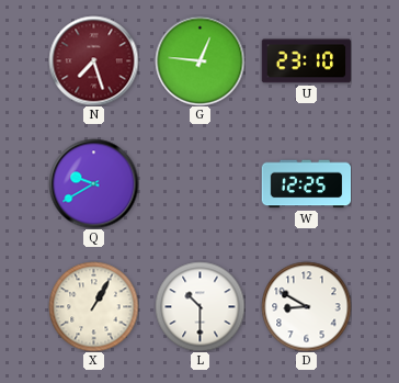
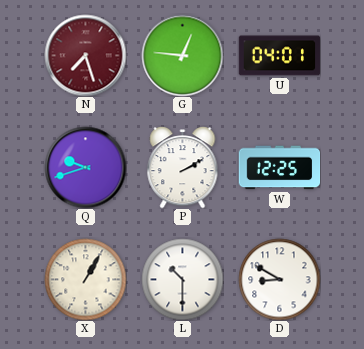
U: 23:10 -> 04:01
Q: 9:40 -> 9:42
P: none -> 2:10
